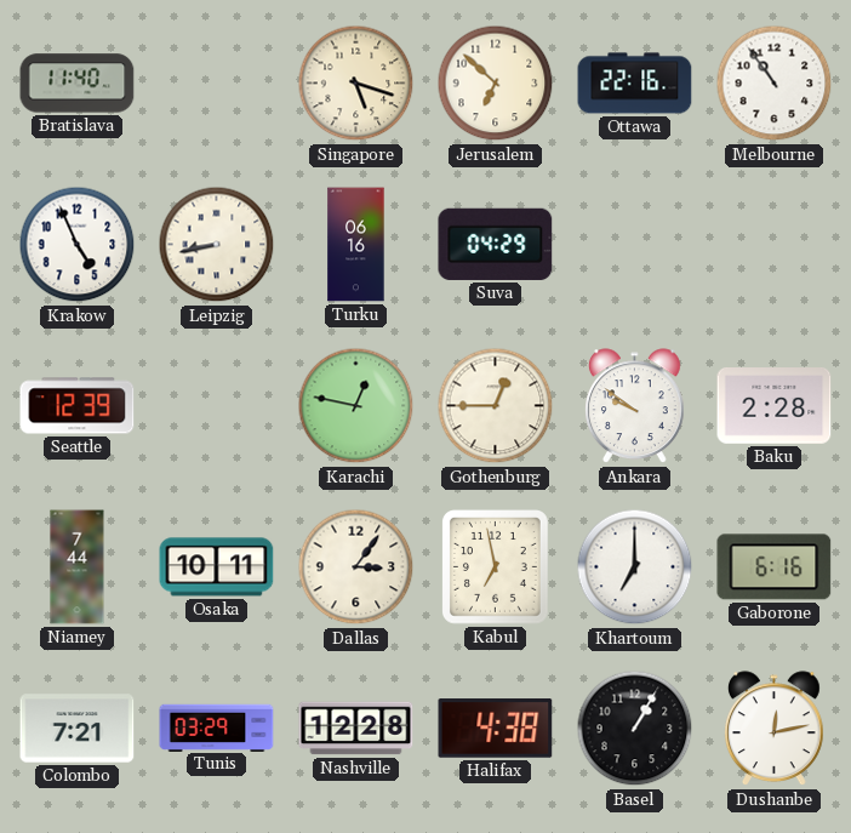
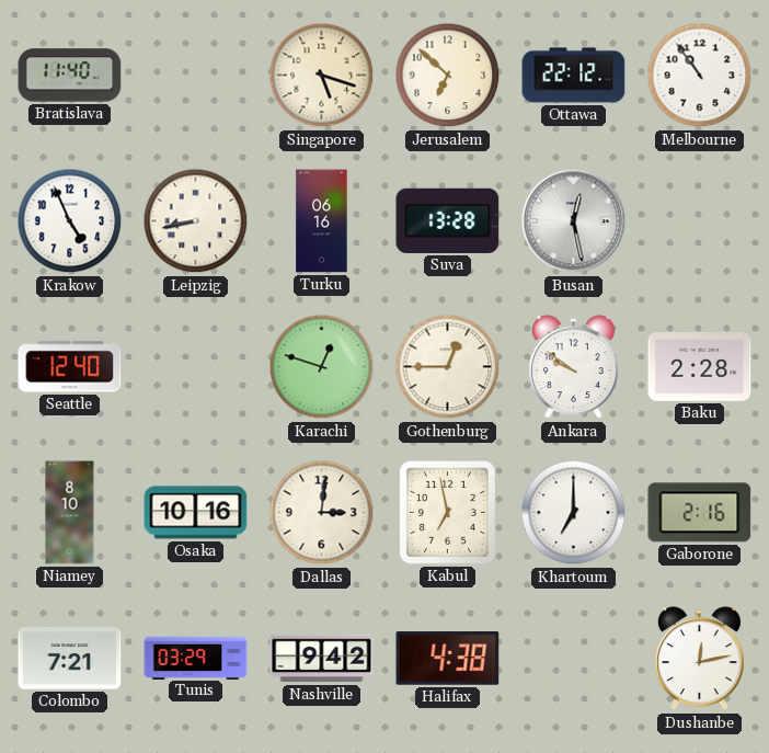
Ottawa: 22:16 -> 22:12
Suva: 04:29 -> 13:28
Busan: none -> 12:28
Seattle: 12:39 -> 12:40
Karachi: 12:47 -> 12:48
Niamey: 7:44 -> 8:10
Osaka: 10:11 -> 10:16
Dallas: 3:06 -> 3:01
Gaborone: 6:16 -> 2:16
Nashville: 12:28 -> 9:42
Basel: 1:05 -> none
